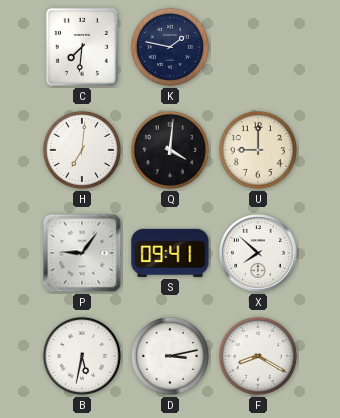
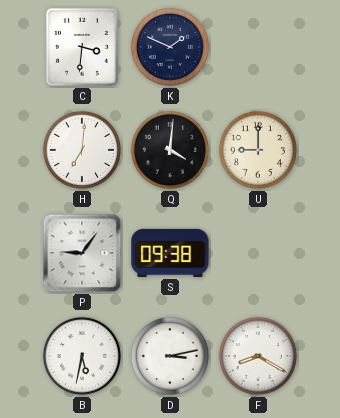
C: 7:31 -> 3:31
K: 1:47 -> 1:49
S: 09:41 -> 09:38
X: 7:52 -> none
